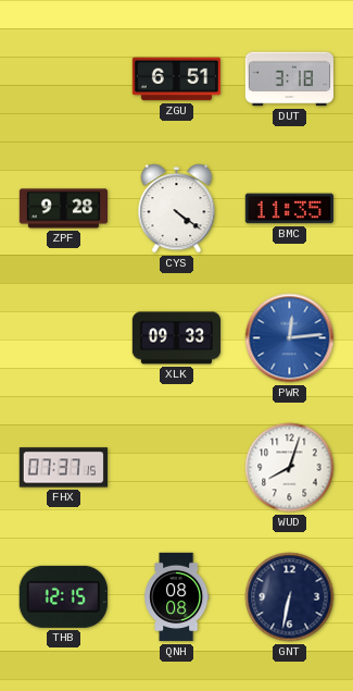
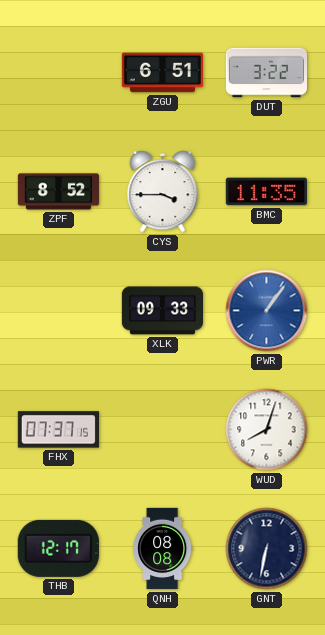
DUT: 3:18 -> 3:22
ZPF: 9:28 -> 8:52
CYS: 4:21 -> 3:45
PWR: 12:14 -> 1:06
THB: 12:15 -> 12:17
